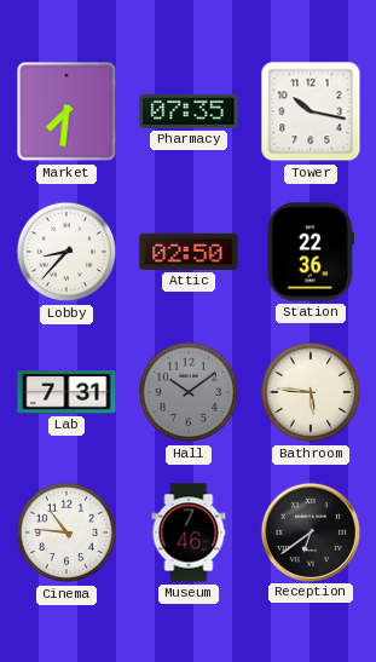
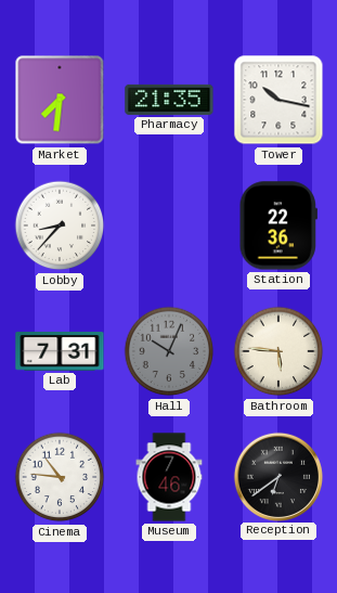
Pharmacy: 07:35 -> 21:35
Attic: 02:50 -> none
Hall: 10:09 -> 10:04
